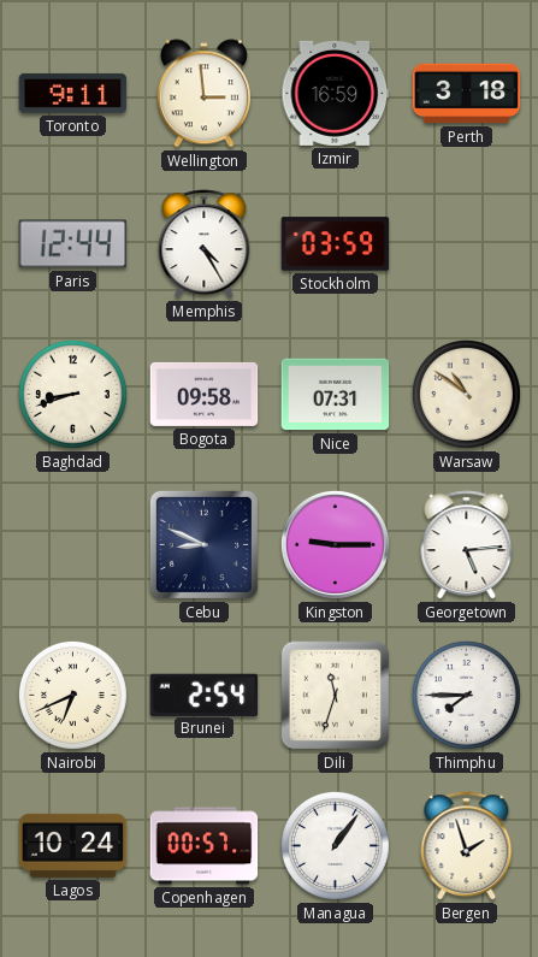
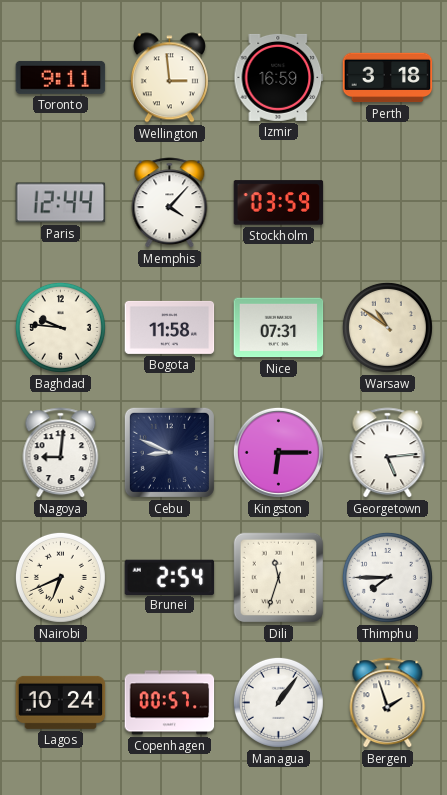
Memphis: 4:25 -> 4:07
Baghdad: 8:42 -> 9:46
Bogota: 09:58 -> 11:58
Nagoya: none -> 9:01
Kingston: 9:15 -> 6:15
